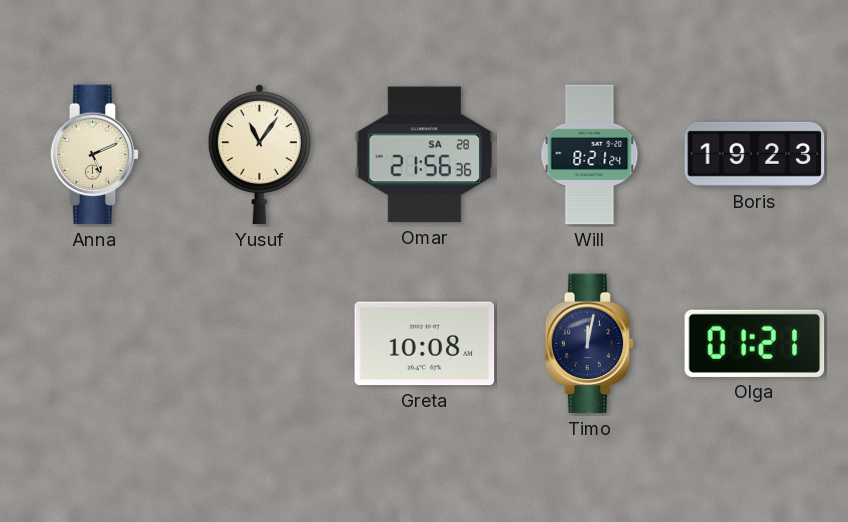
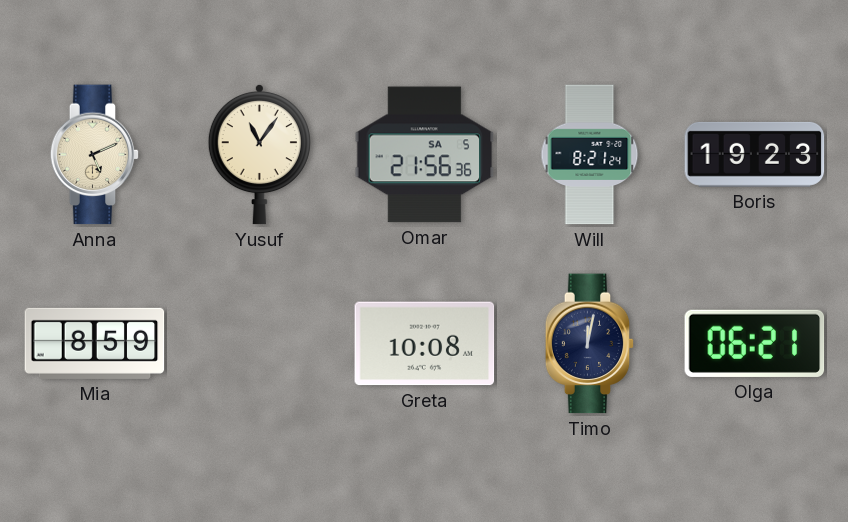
Omar date: SA 28 -> SA 5
Mia: none -> 8:59
Olga: 01:21 -> 06:21
